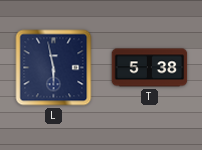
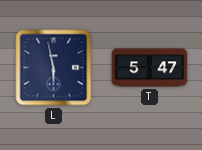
T: 5:38 -> 5:47
